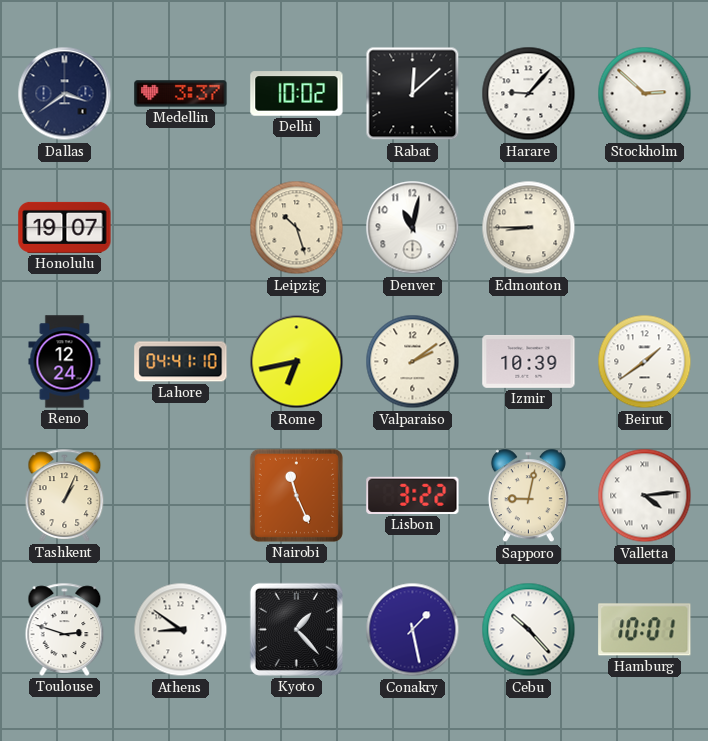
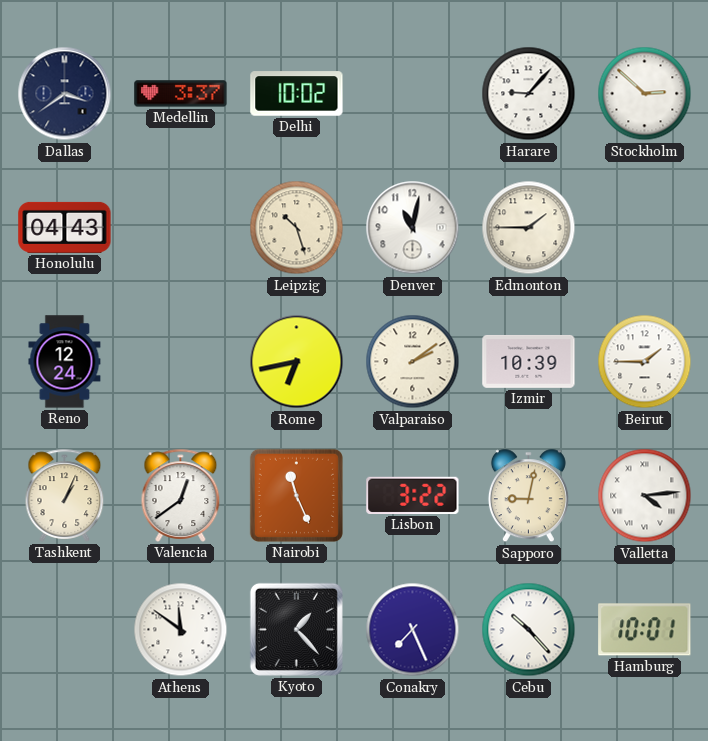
Rabat: 12:08 -> none
Honolulu: 19:07 -> 04:43
Edmonton: 8:45 -> 1:45
Lahore: 04:41 -> none
Beirut: 1:39 -> 1:45
Valencia: none -> 12:39
Toulouse: 2:48 -> none
Athens: 8:51 -> 11:51
Conakry: 1:28 -> 7:26
